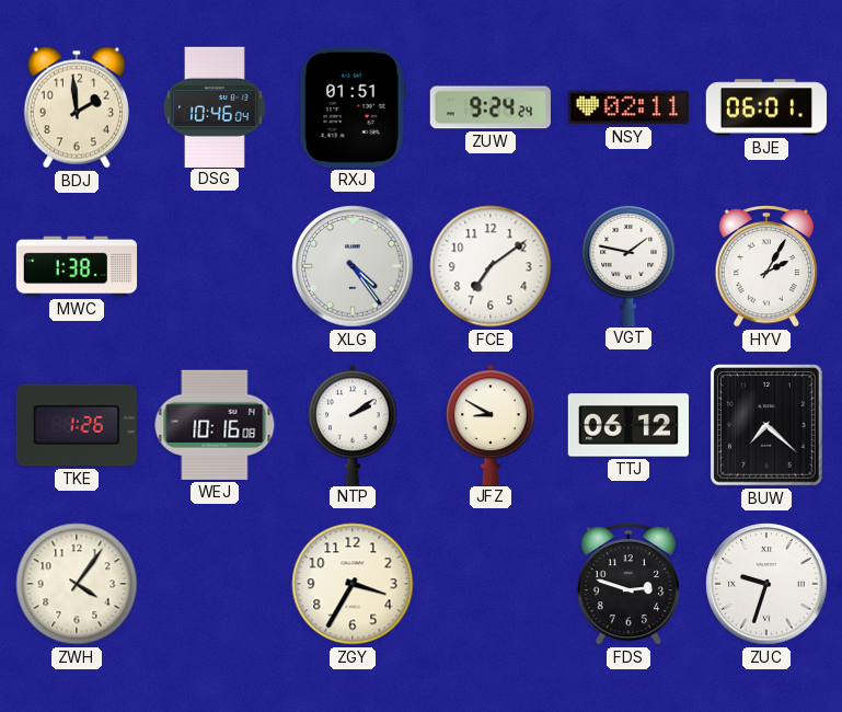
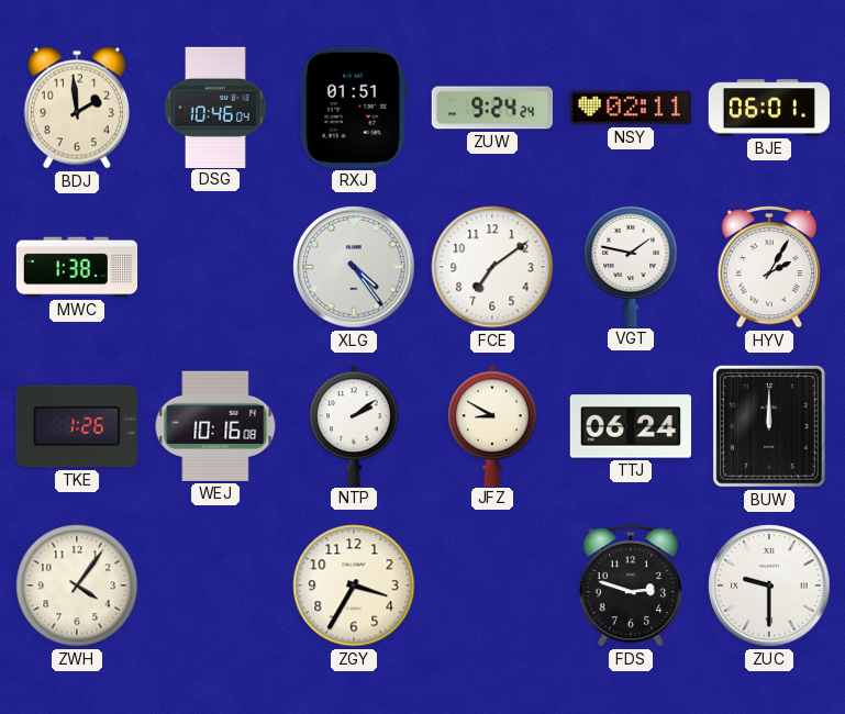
TTJ: 06:12 -> 06:24
BUW: 7:22 -> 12:00
ZUC: 9:33 -> 9:30
